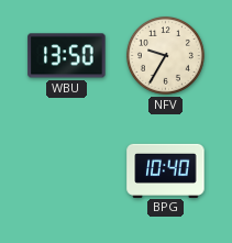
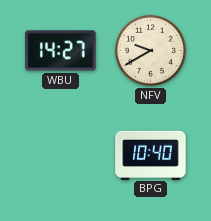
WBU: 13:50 -> 14:27
NFV: 9:35 -> 9:40
